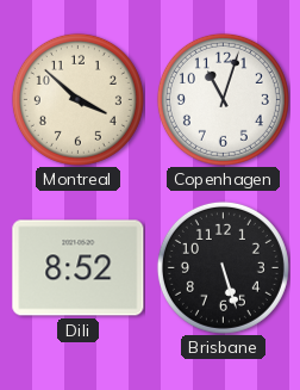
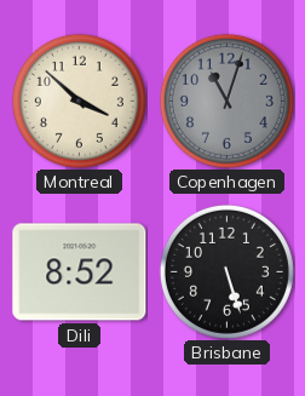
Copenhagen dial: white -> grey
